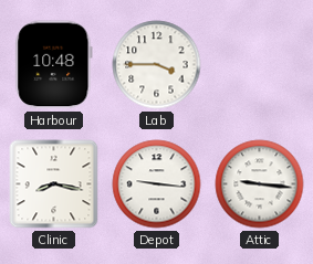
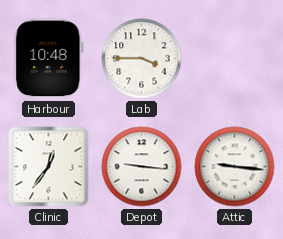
Clinic: 8:17 -> 12:36
